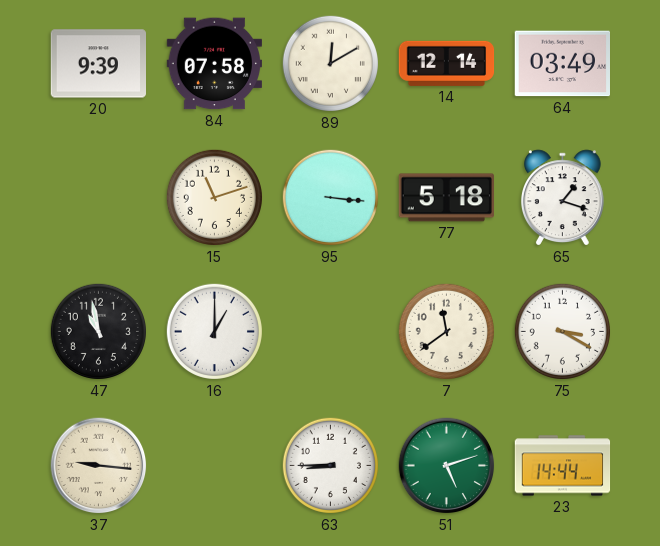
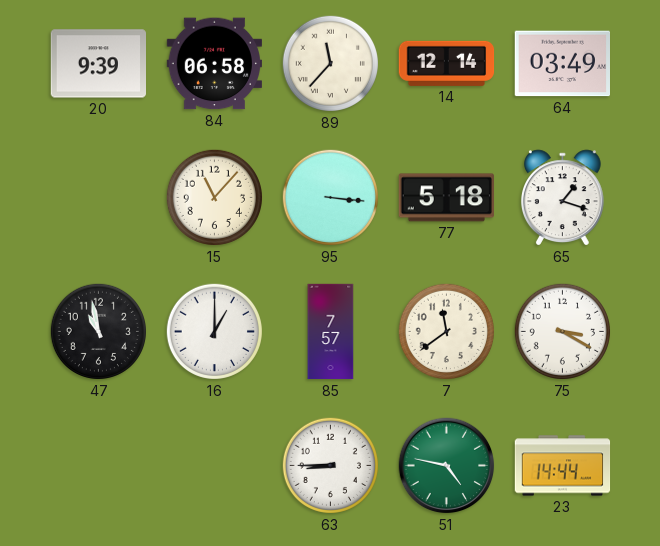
84: 07:58 -> 06:58
89: 12:10 -> 11:37
15: 11:12 -> 11:07
85: none -> 7:57
37: 9:16 -> none
51: 5:12 -> 4:47
